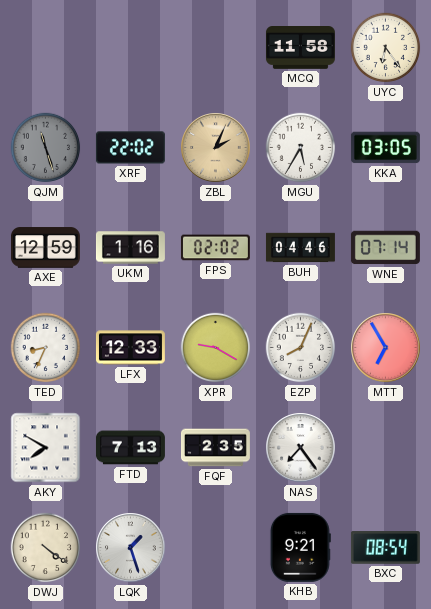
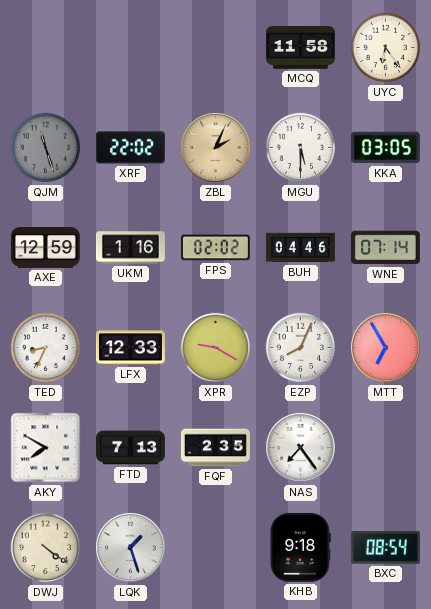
MGU: 5:35 -> 5:30
KHB: 9:21 -> 9:18
